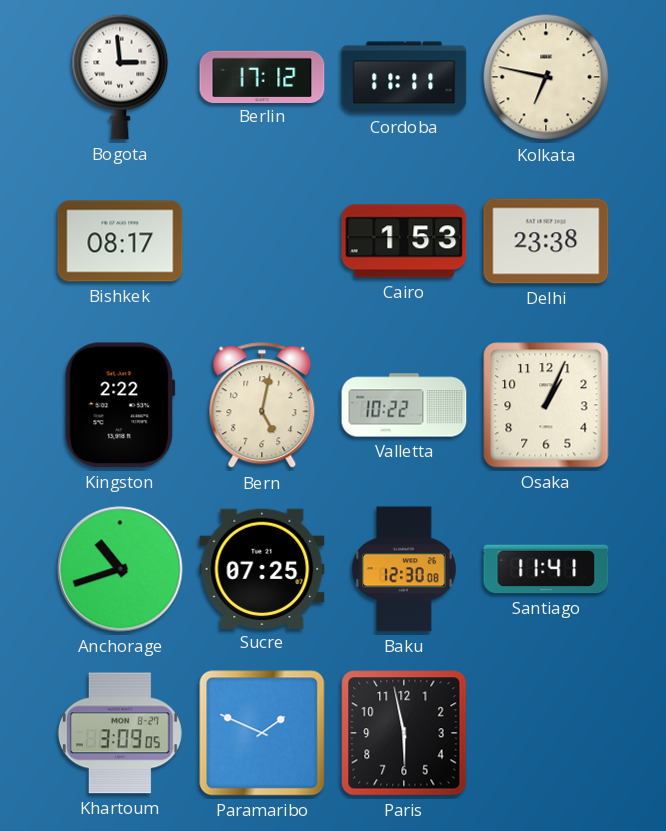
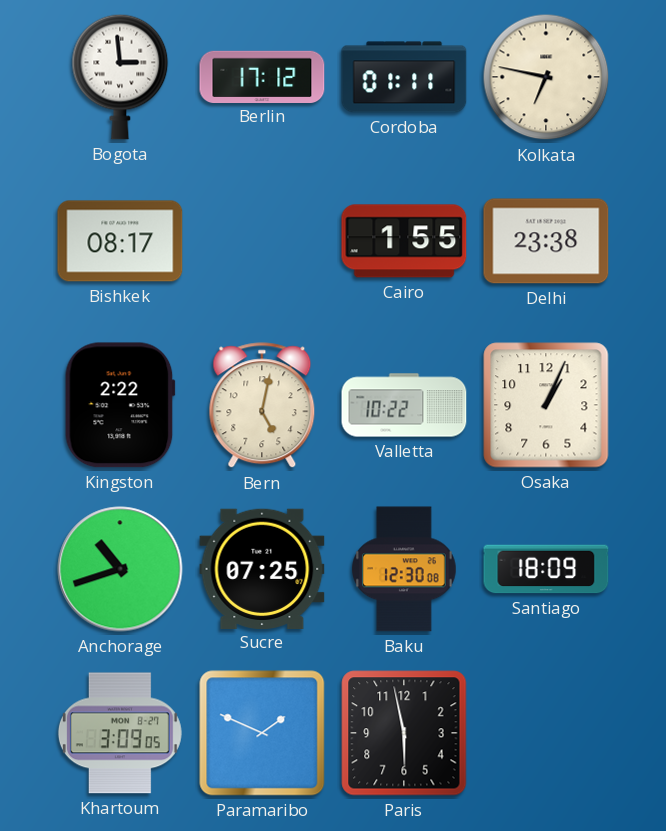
Cordoba: 11:11 -> 01:11
Cairo: 1:53 -> 1:55
Santiago: 11:41 -> 18:09
